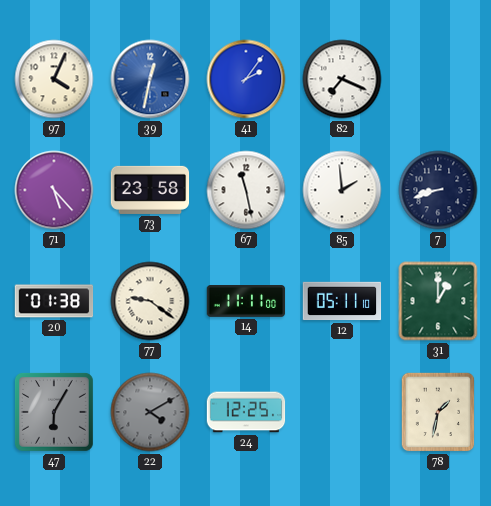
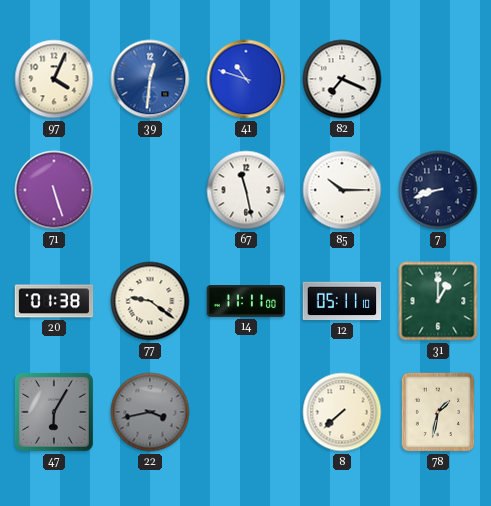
39: 12:32 -> 12:31
41: 2:06 -> 10:48
71: 5:23 -> 5:27
73: 23:58 -> none
85: 1:59 -> 10:15
22: 4:10 -> 3:43
24: 12:25 -> none
8: none -> 7:38
